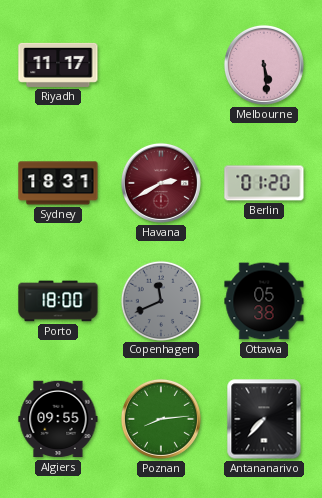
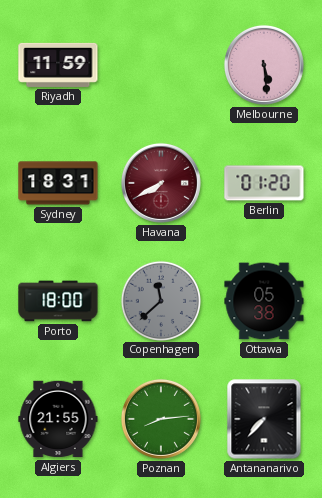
Riyadh: 11:17 -> 11:59
Havana: 2:40 -> 7:40
Copenhagen: 11:41 -> 11:38
Algiers: 09:55 -> 21:55
